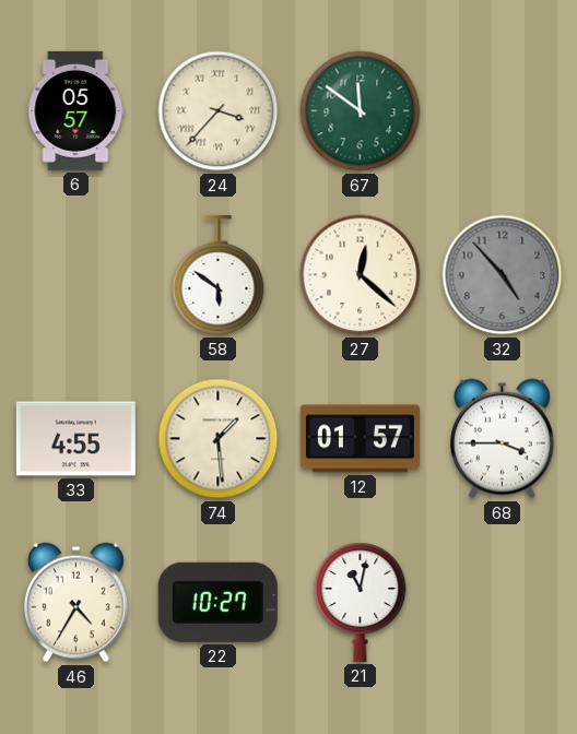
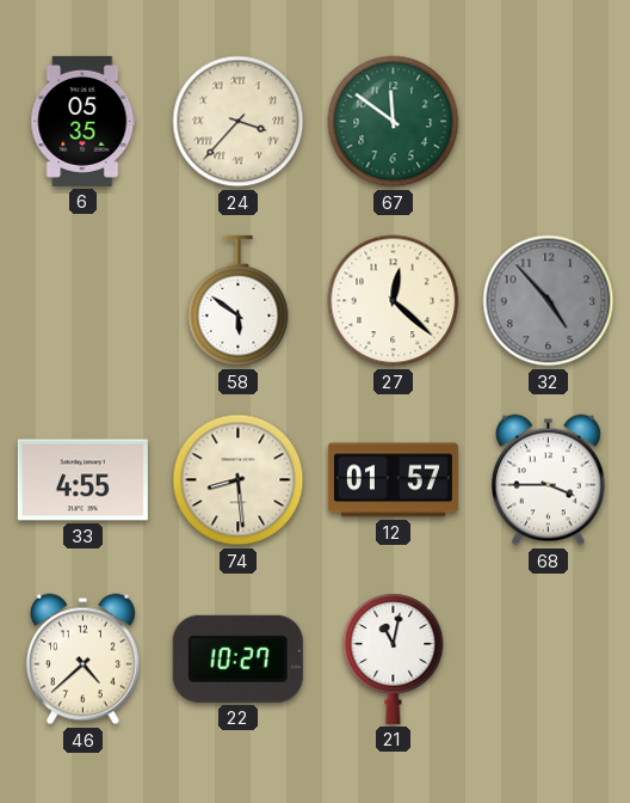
6: 05:57 -> 05:35
74: 1:29 -> 8:29
46: 4:35 -> 4:38
